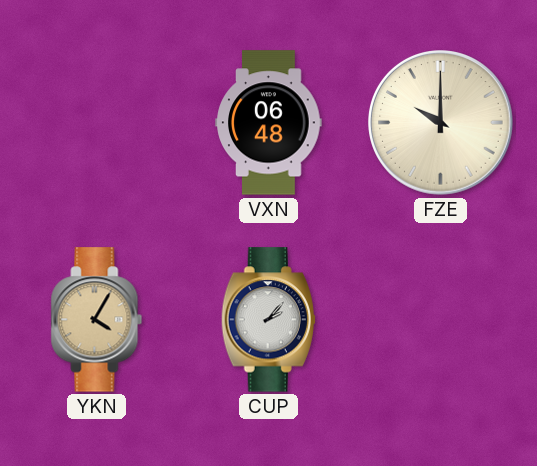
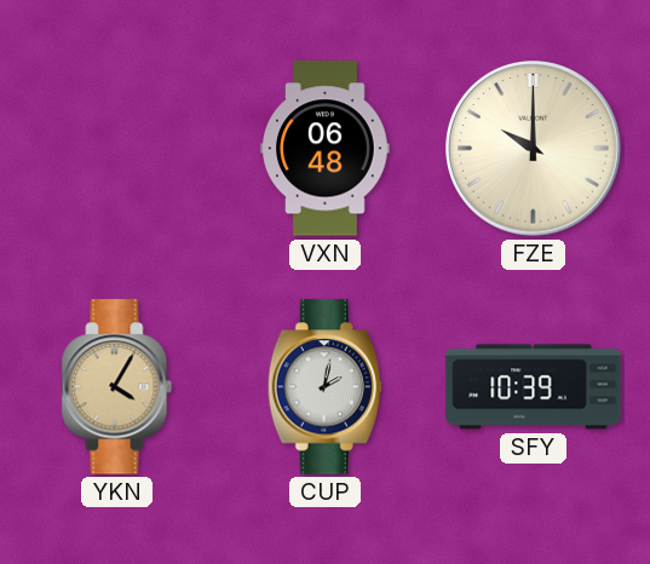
CUP: 2:07 -> 2:02
SFY: none -> 10:39
